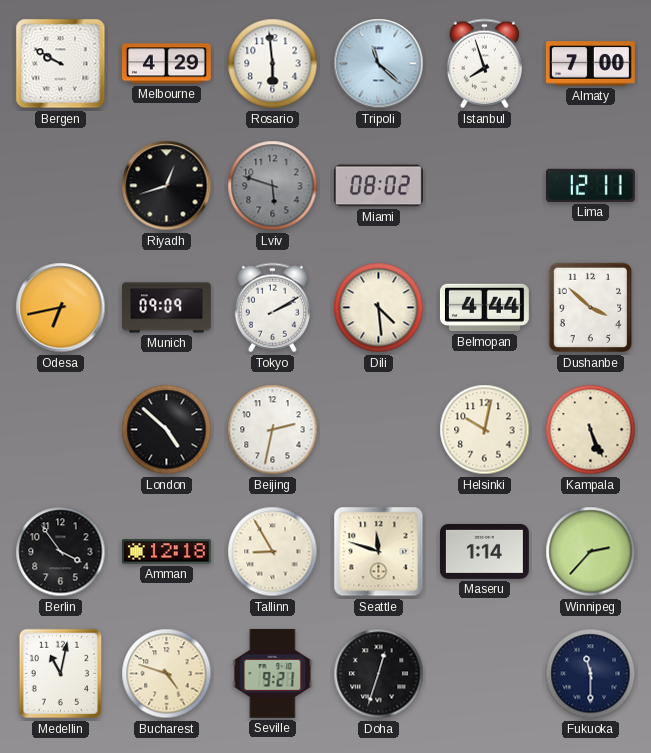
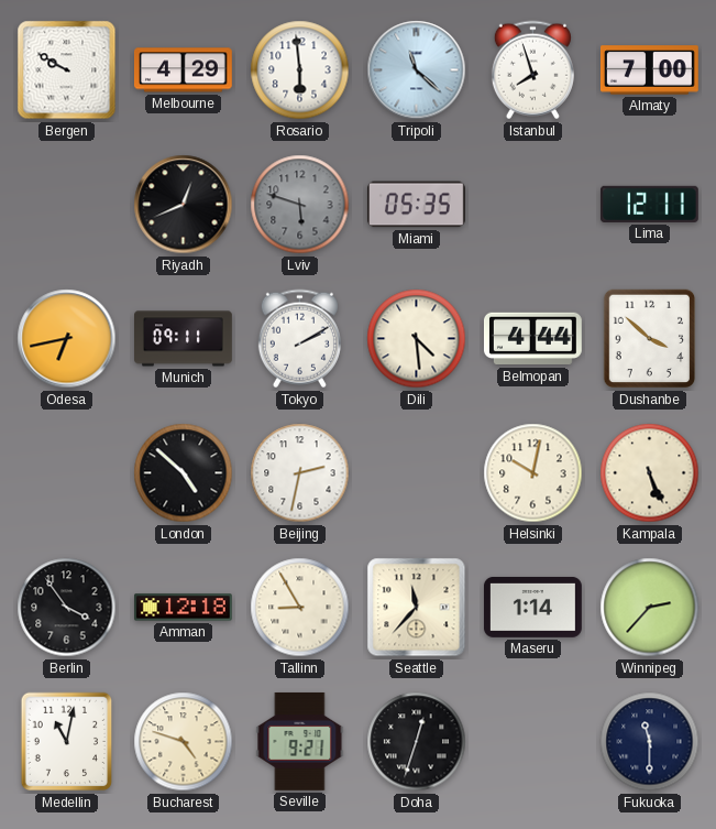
Riyadh: 12:42 -> 12:41
Miami: 08:02 -> 05:35
Munich: 09:09 -> 09:11
Seattle: 11:48 -> 11:37
